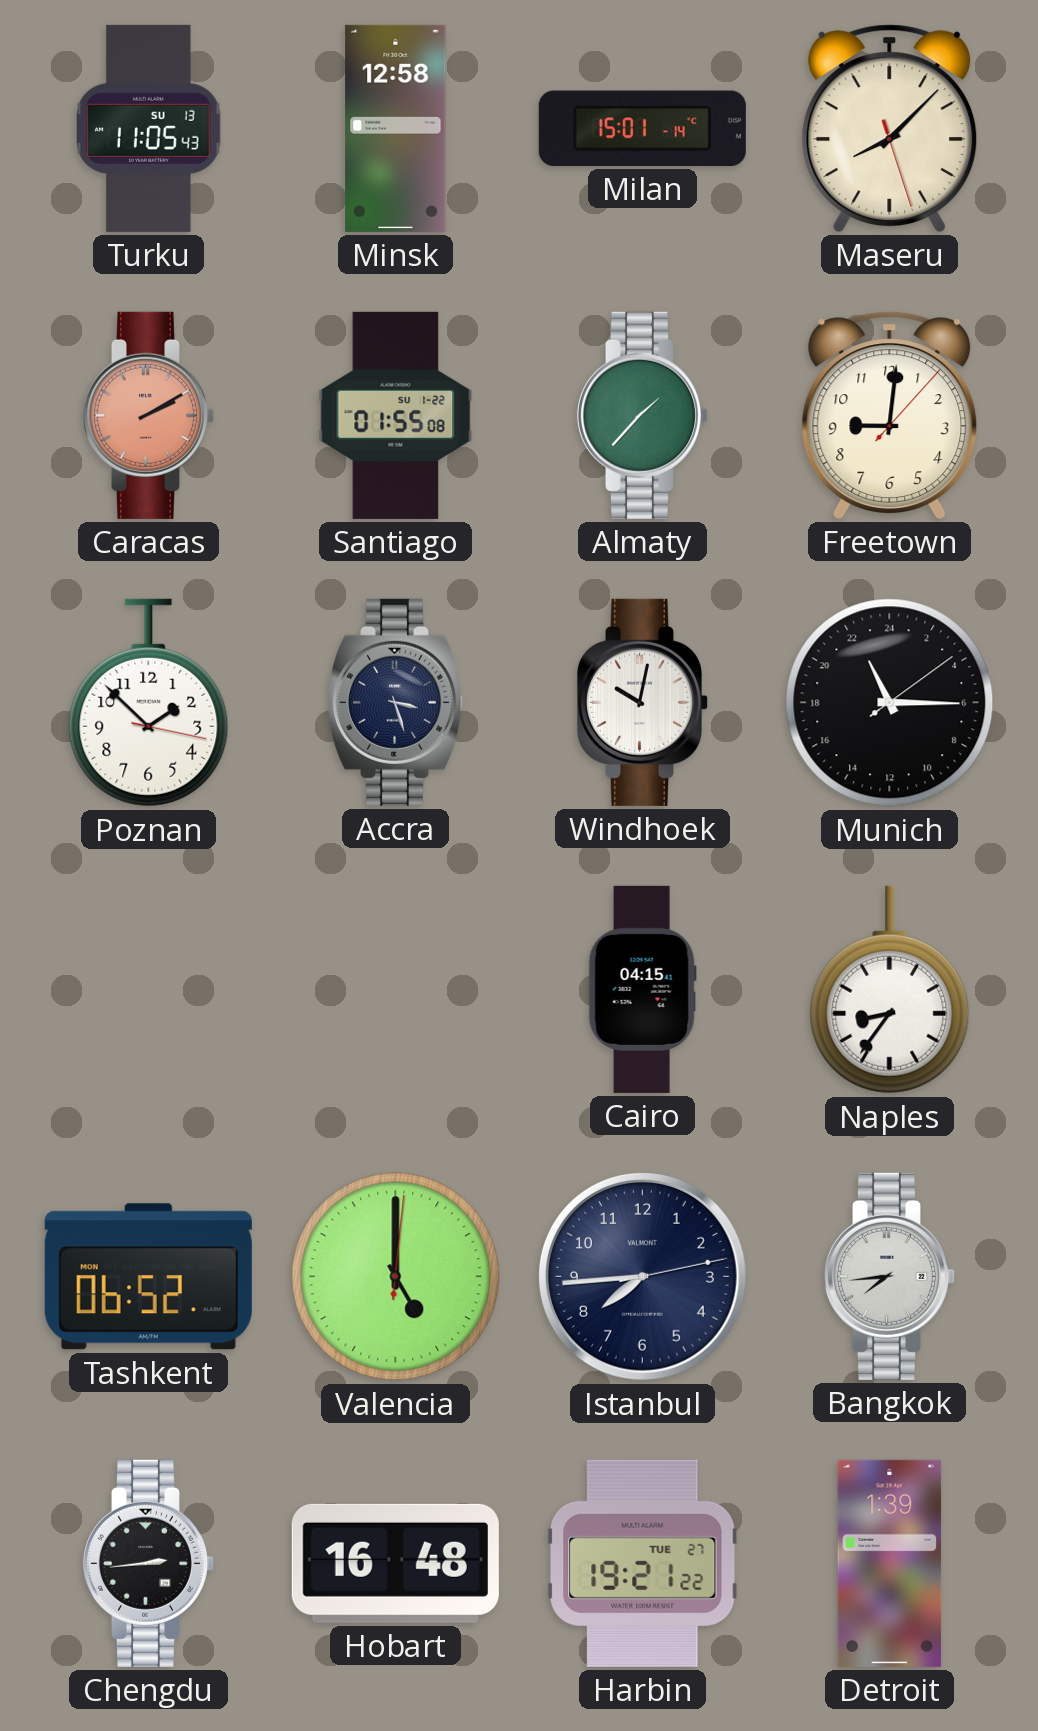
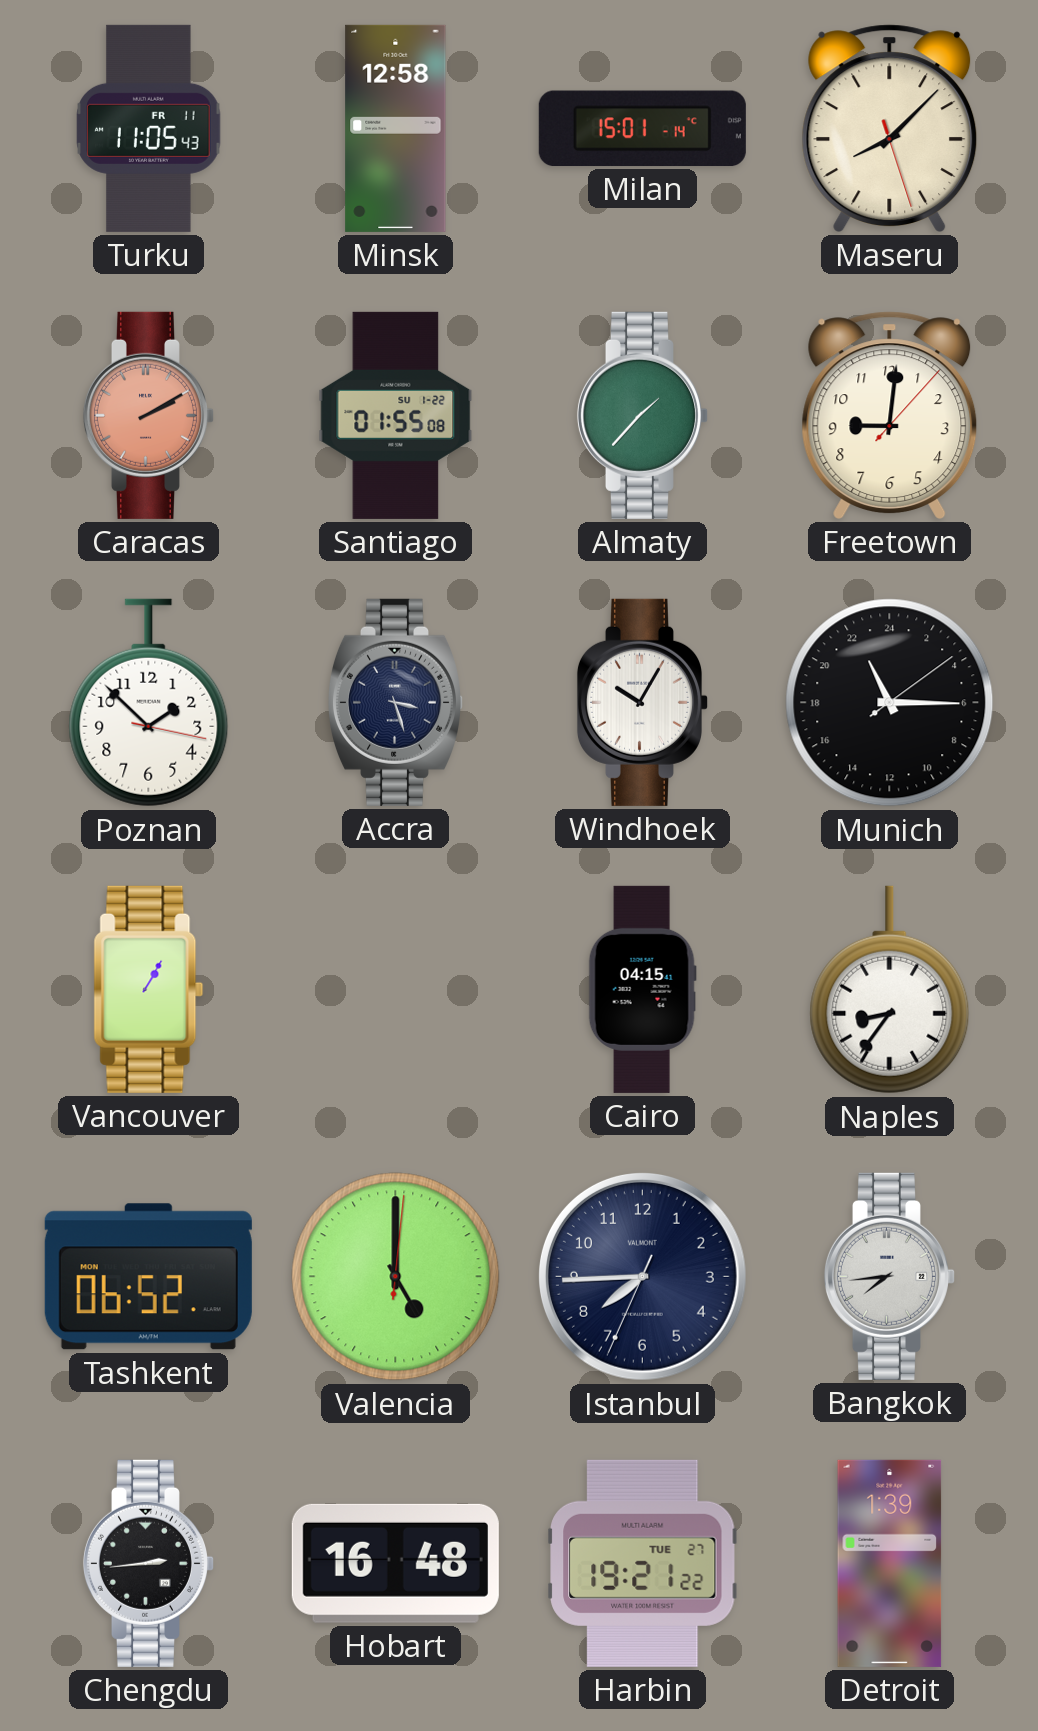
Turku date: SU 13 -> FR 11
Windhoek: 10:02 -> 10:05
Vancouver: none -> 1:05
Istanbul: 7:44:13 -> 7:44:34
